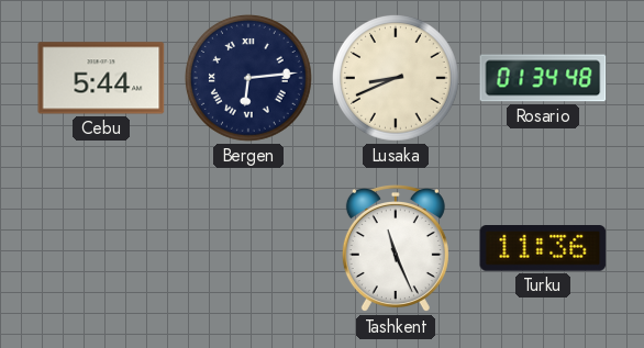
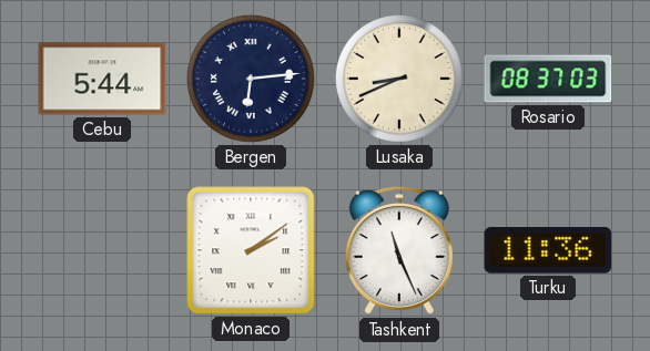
Rosario: 01:34 -> 08:37
Monaco: none -> 2:09
